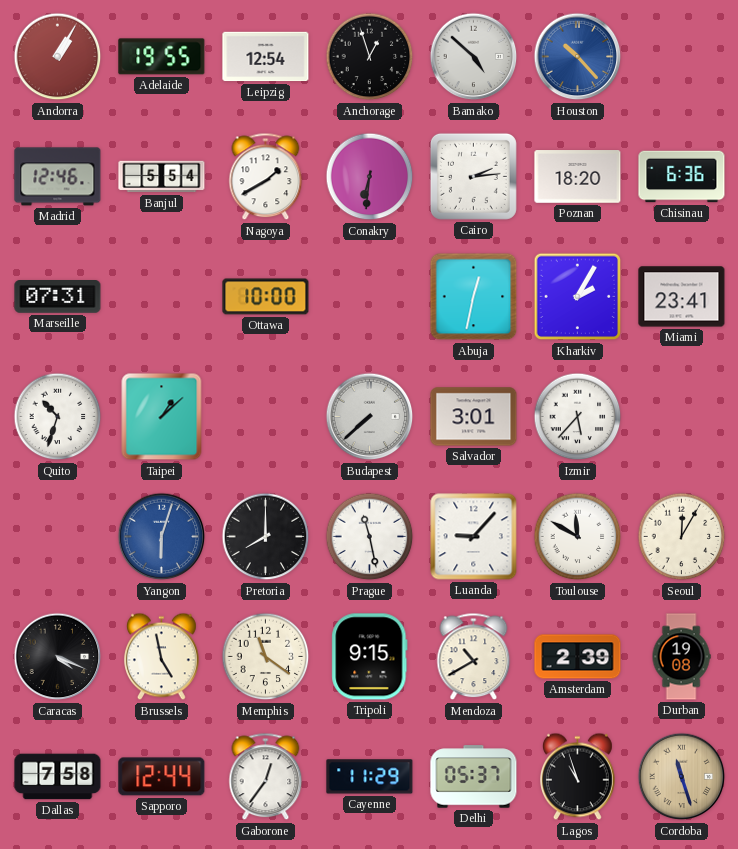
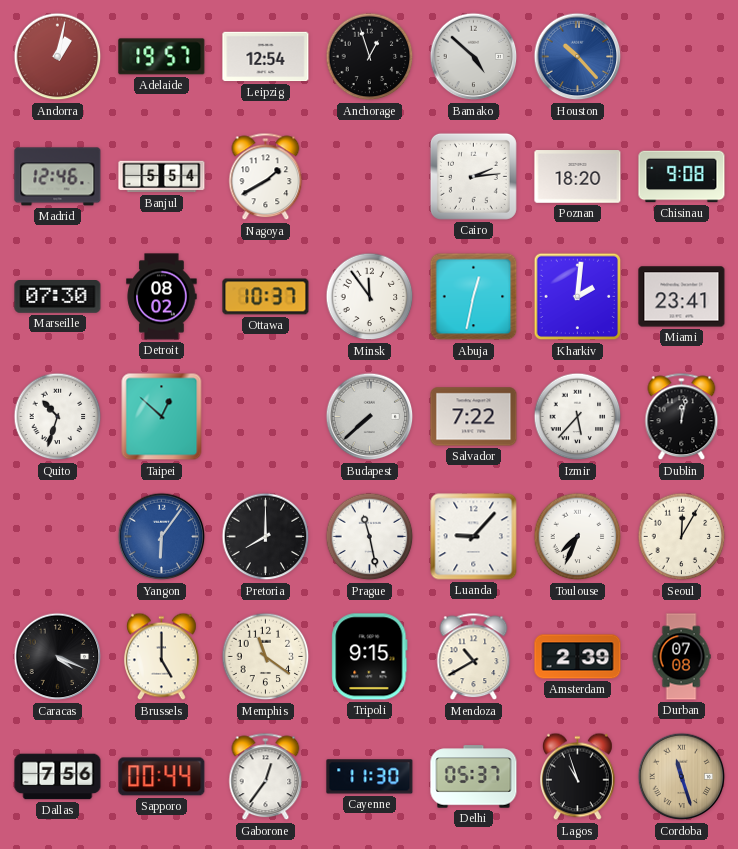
Andorra: 1:05 -> 1:02
Adelaide: 19:55 -> 19:57
Conakry: 6:31 -> none
Chisinau: 6:36 -> 9:08
Marseille: 07:31 -> 07:30
Detroit: none -> 08:02
Ottawa: 10:00 -> 10:37
Minsk: none -> 11:54
Kharkiv: 2:05 -> 2:01
Taipei: 1:08 -> 12:52
Salvador: 3:01 -> 7:22
Dublin: none -> 12:02
Yangon: 6:03 -> 6:06
Toulouse: 11:50 -> 7:34
Brussels: 4:58 -> 5:00
Durban: 19:08 -> 07:08
Dallas: 7:58 -> 7:56
Sapporo: 12:44 -> 00:44
Cayenne: 11:29 -> 11:30
